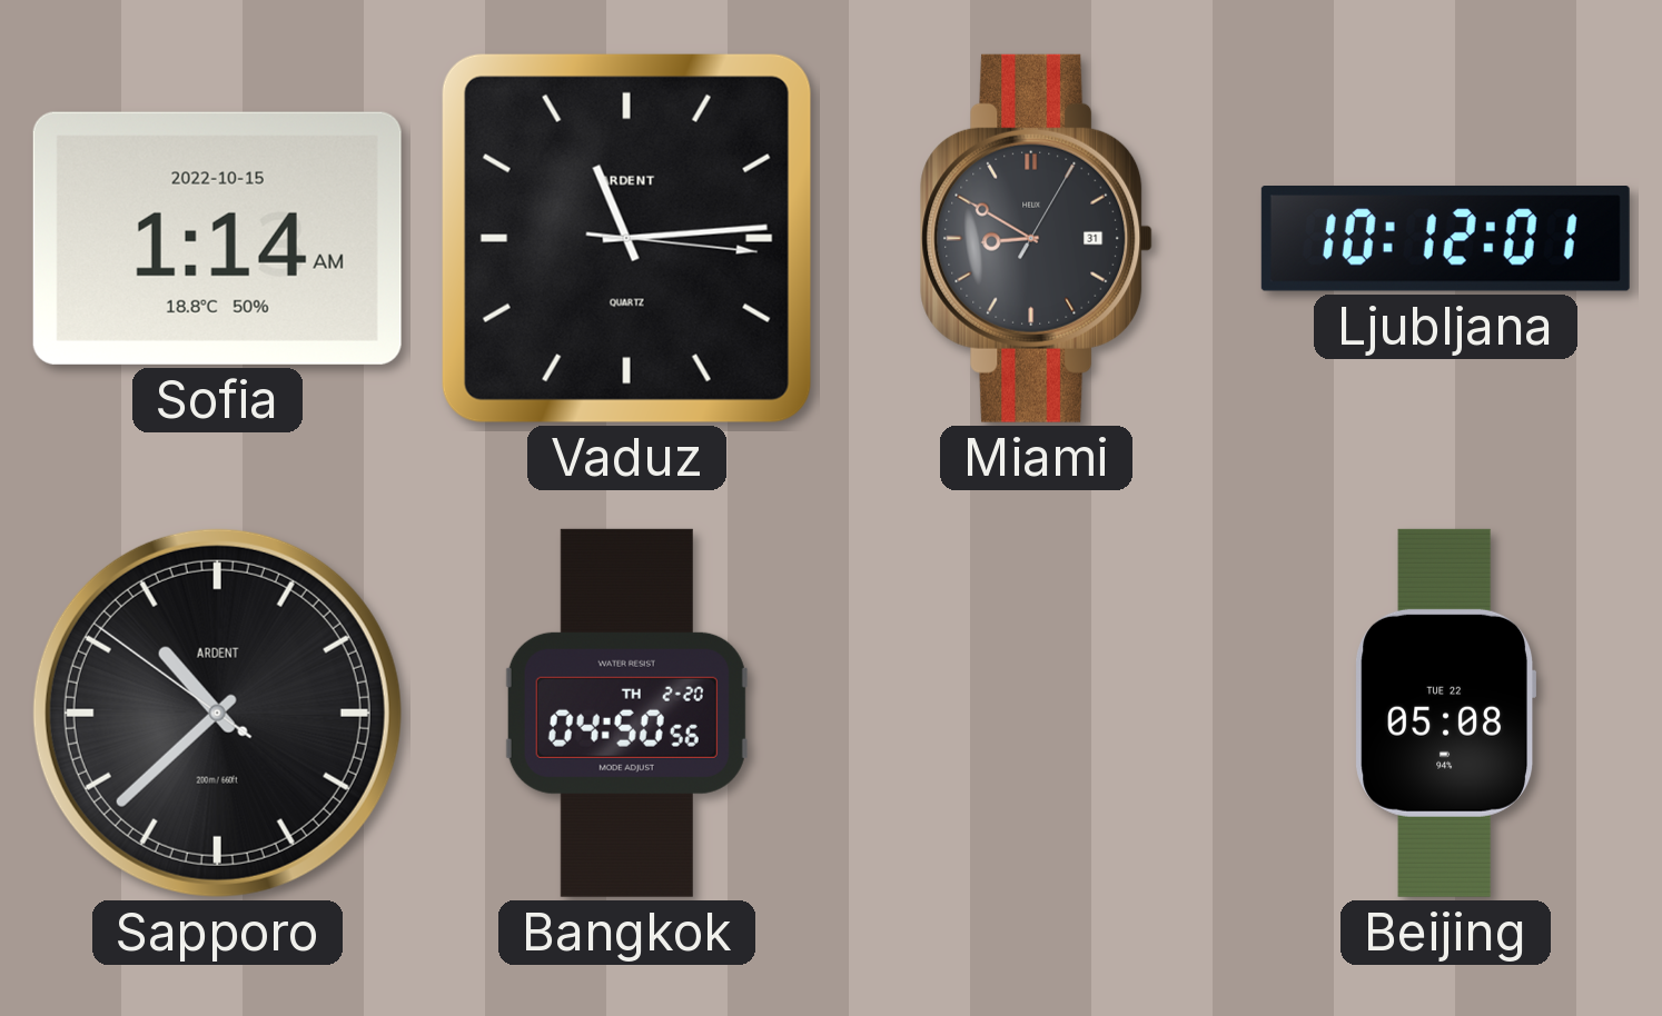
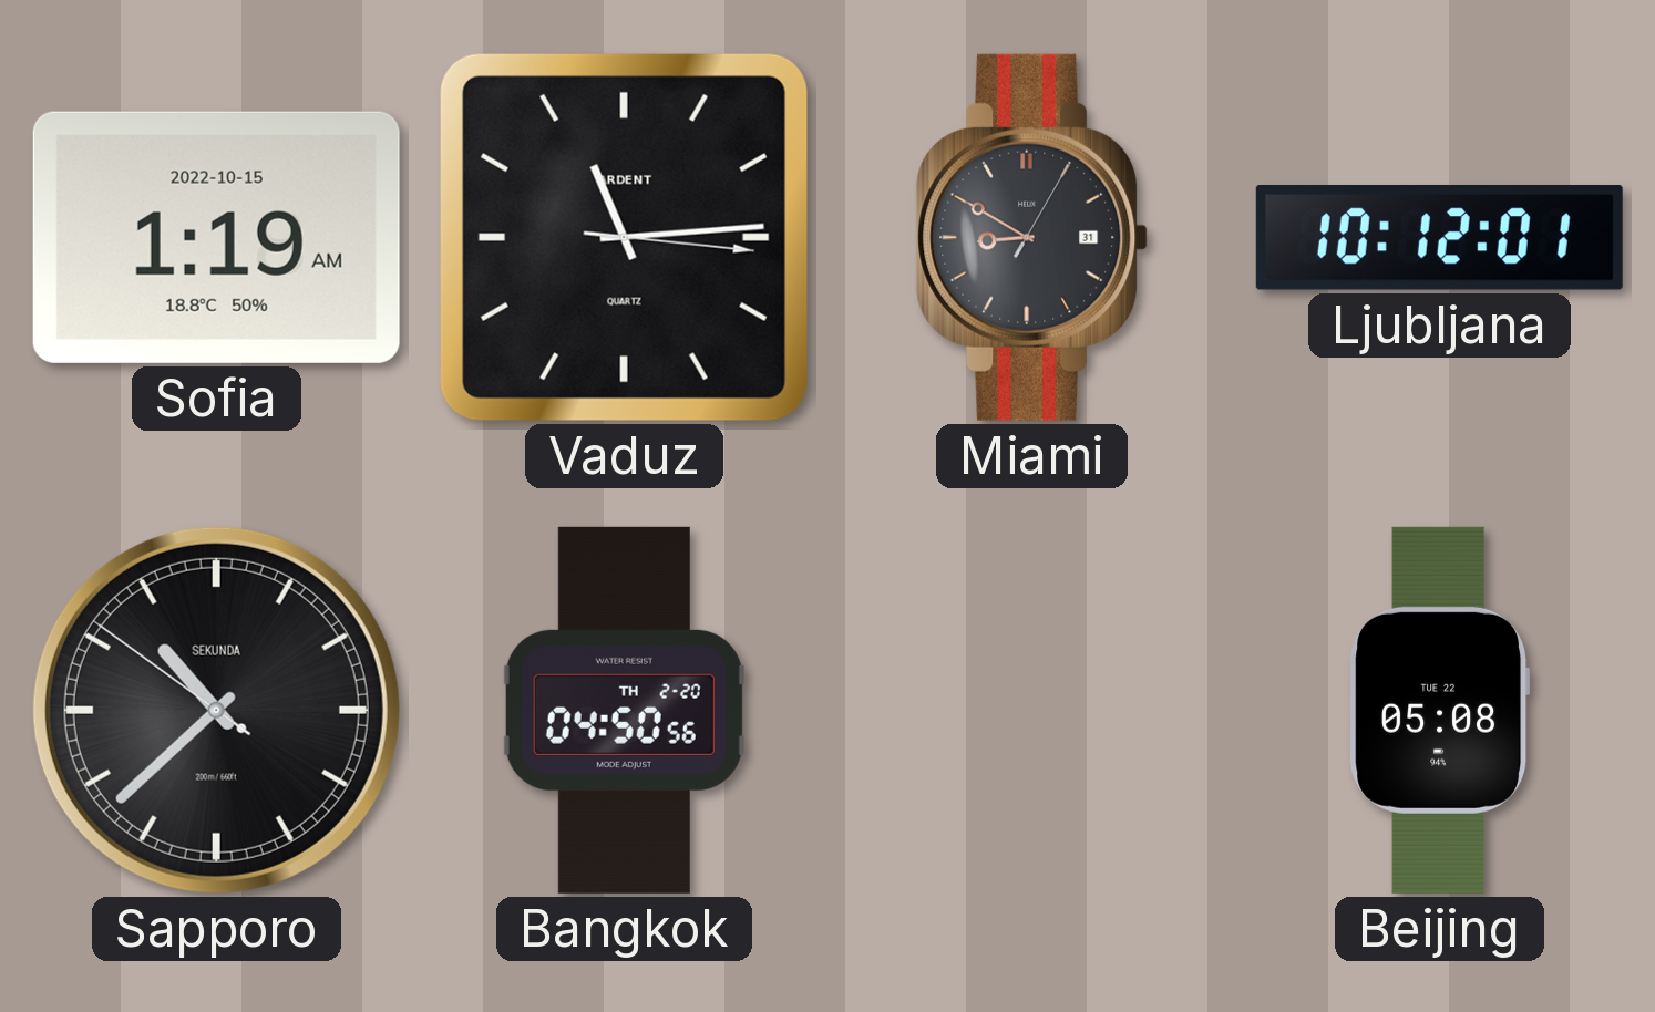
Sofia: 1:14 -> 1:19
Sapporo brand: ARDENT -> SEKUNDA
